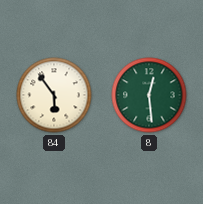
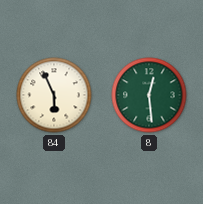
84: 5:54 -> 5:56
